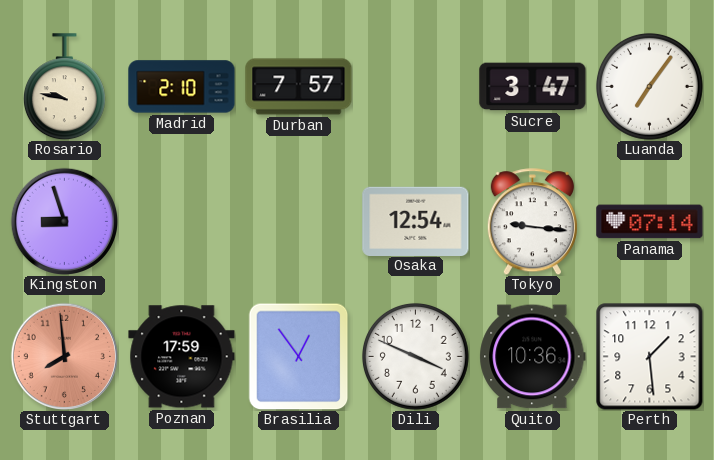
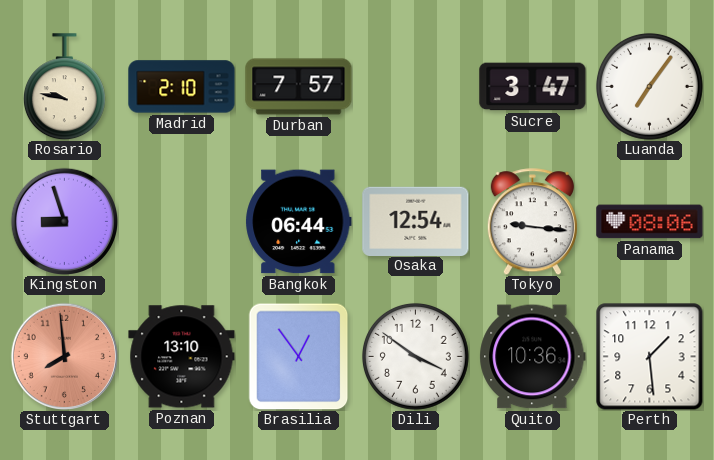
Bangkok: none -> 06:44
Panama: 07:14 -> 08:06
Poznan: 17:59 -> 13:10
Dili: 3:49 -> 3:51
